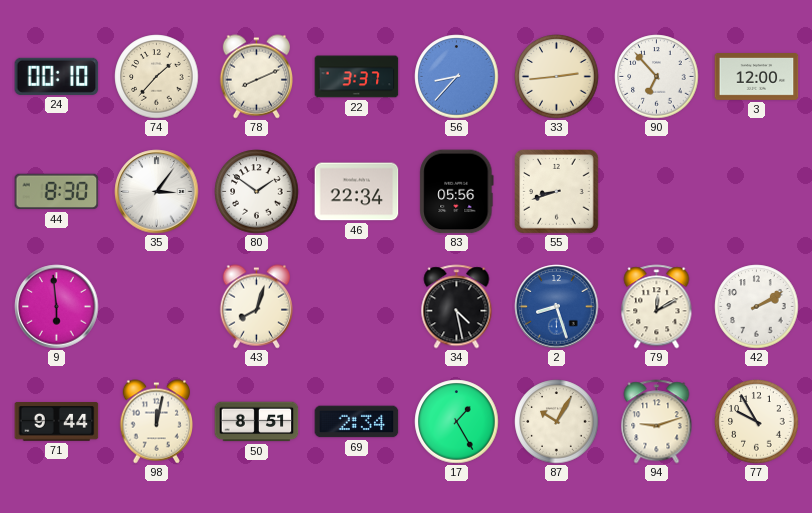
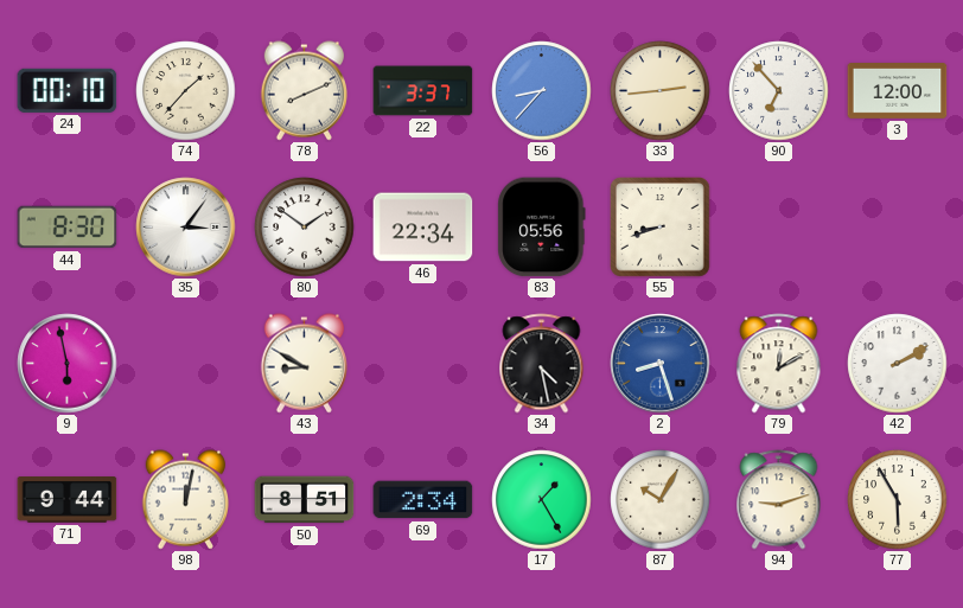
9: 5:59 -> 5:58
43: 8:03 -> 8:50
77: 9:55 -> 5:55
